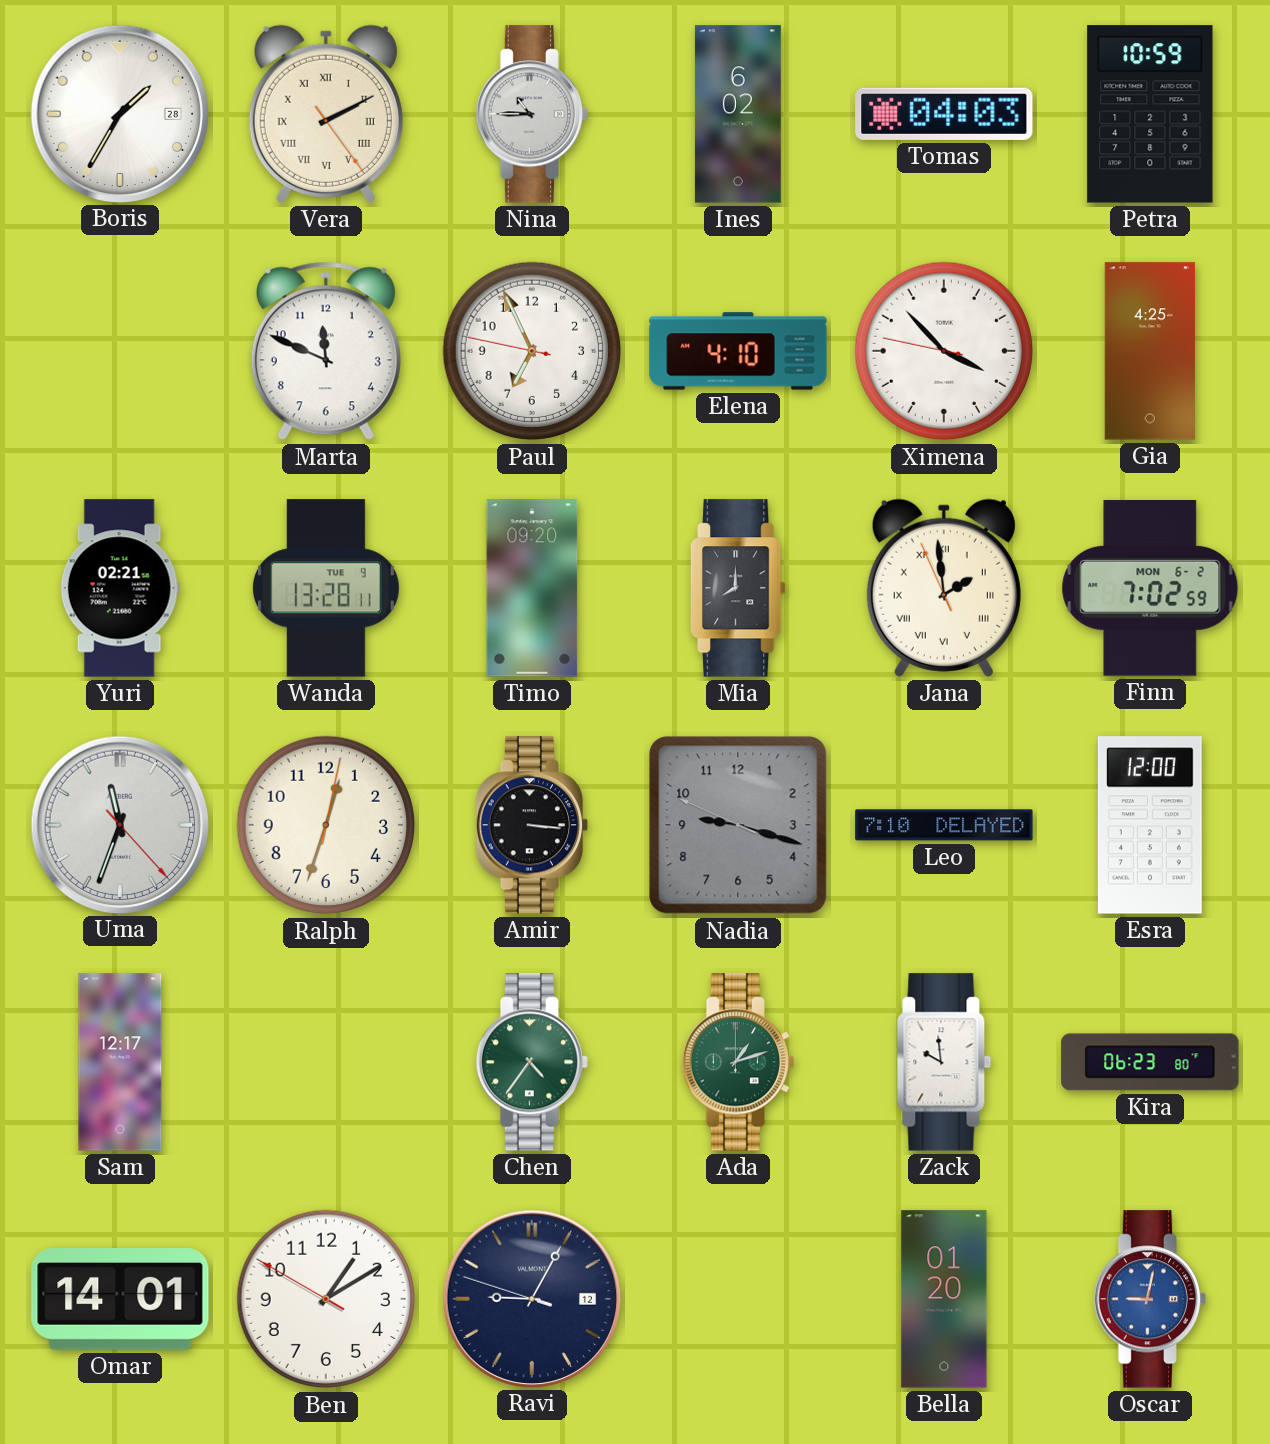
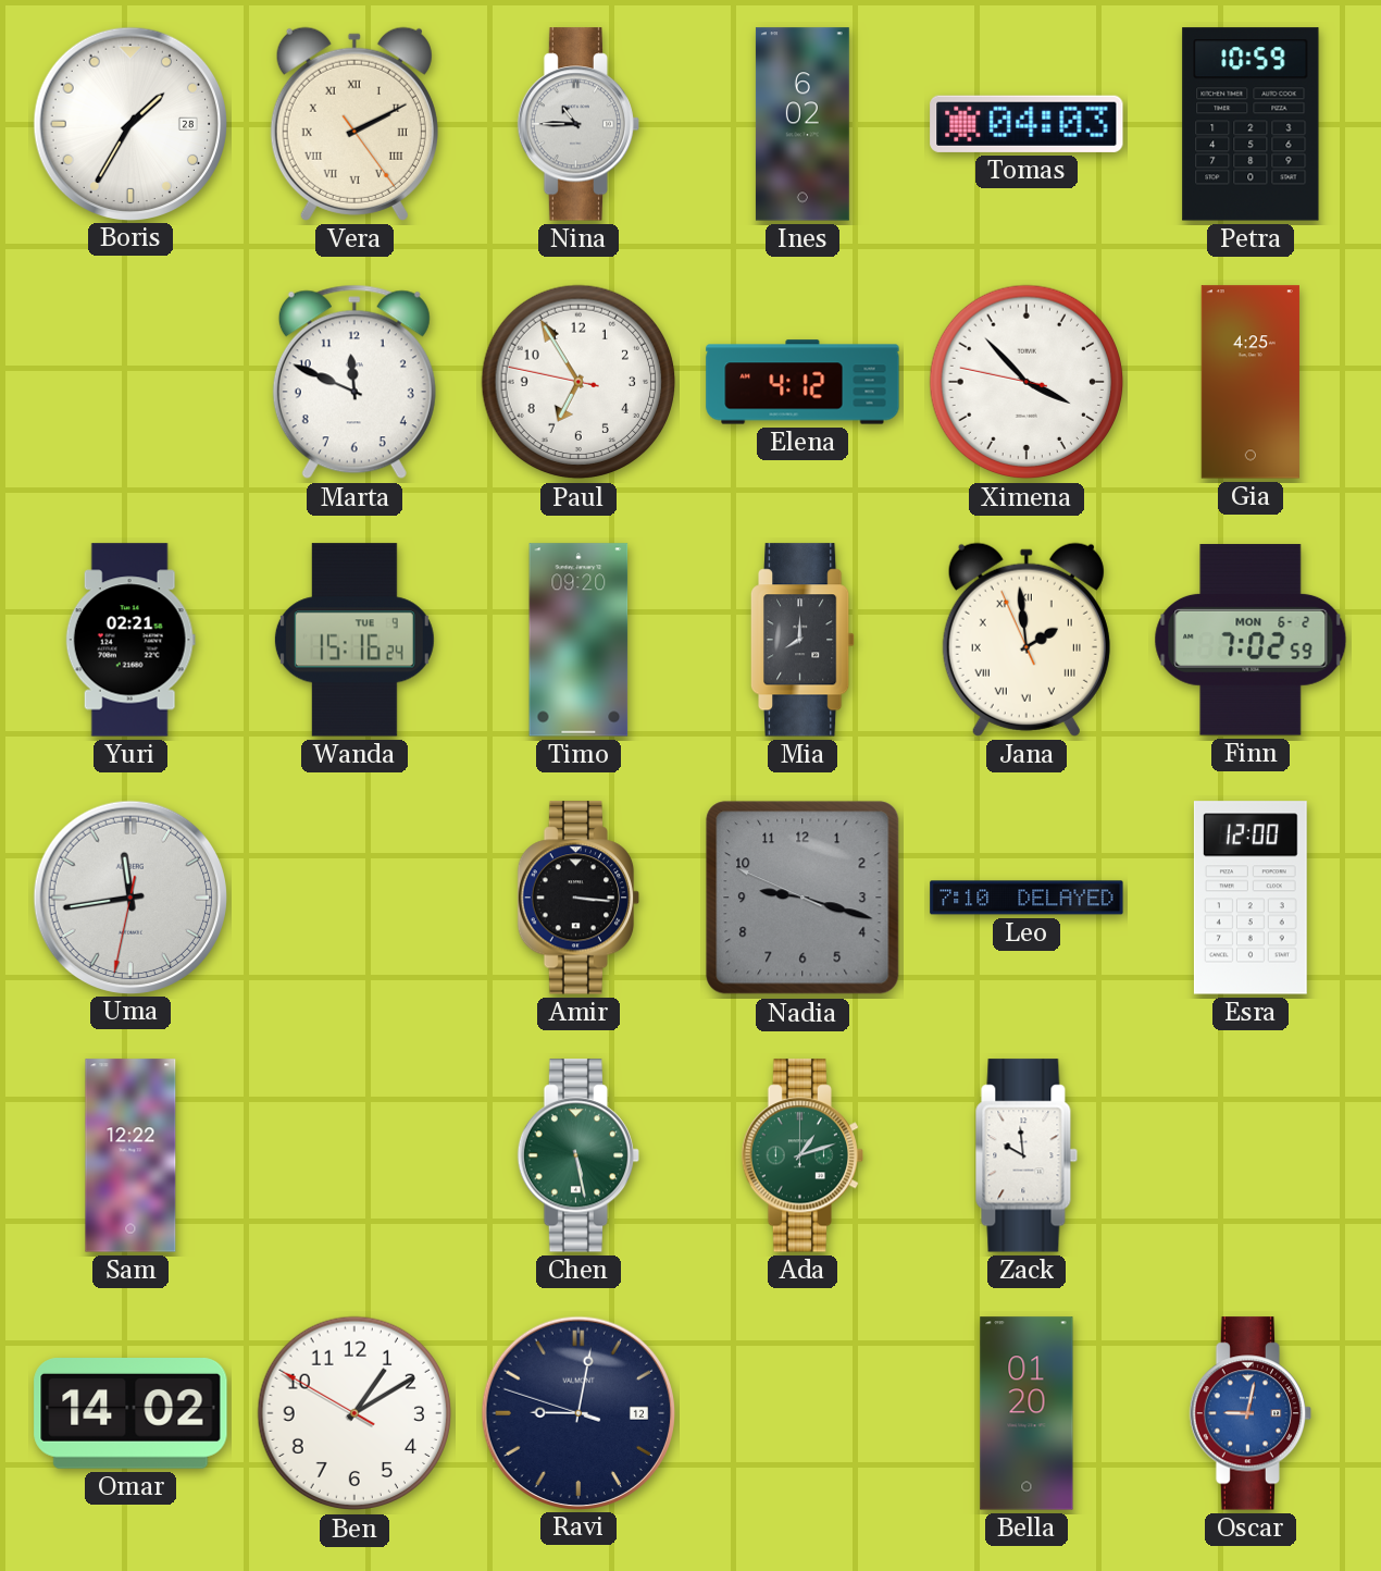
Paul: 6:55 -> 6:54
Elena: 4:10 -> 4:12
Wanda: 13:28 -> 15:16
Uma: 11:33 -> 11:43
Ralph: 12:33 -> none
Sam: 12:17 -> 12:22
Chen: 4:36 -> 5:28
Kira: 06:23 -> none
Omar: 14:01 -> 14:02
Ravi: 9:04 -> 9:01
